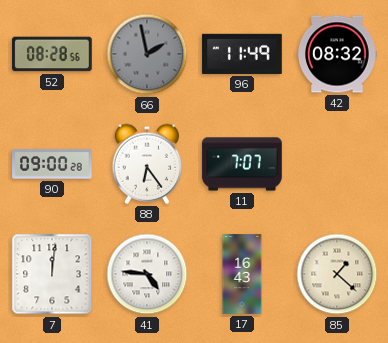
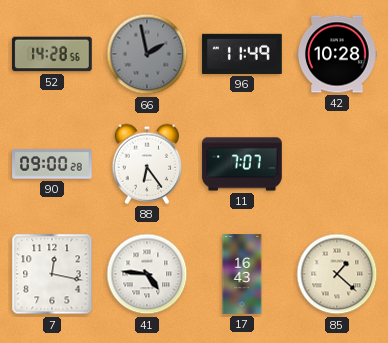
52: 08:28 -> 14:28
42: 08:32 -> 10:28
7: 12:01 -> 12:17
